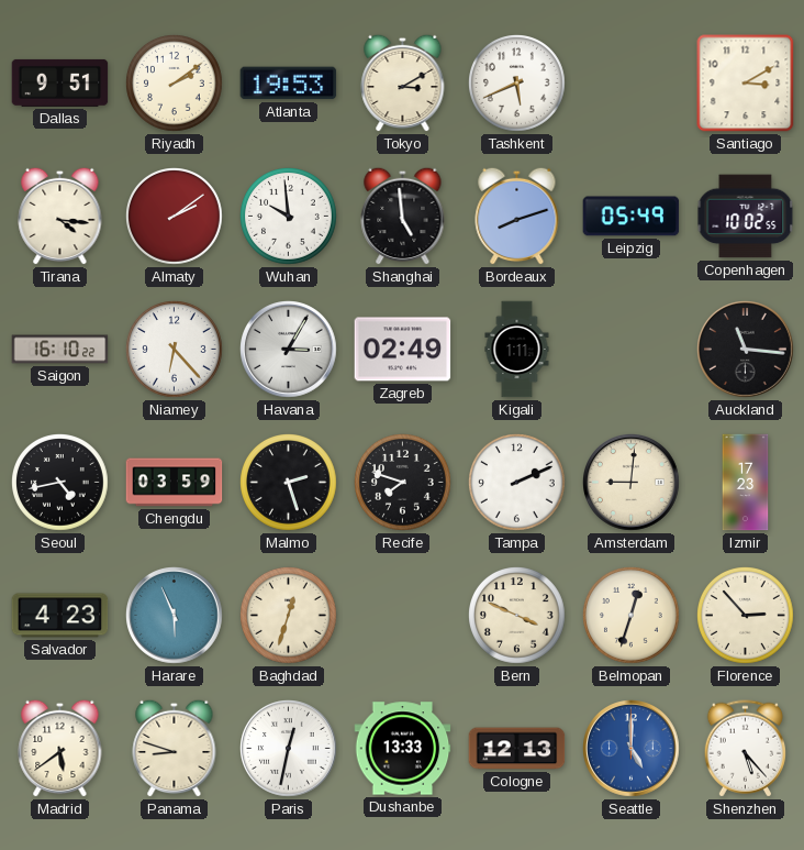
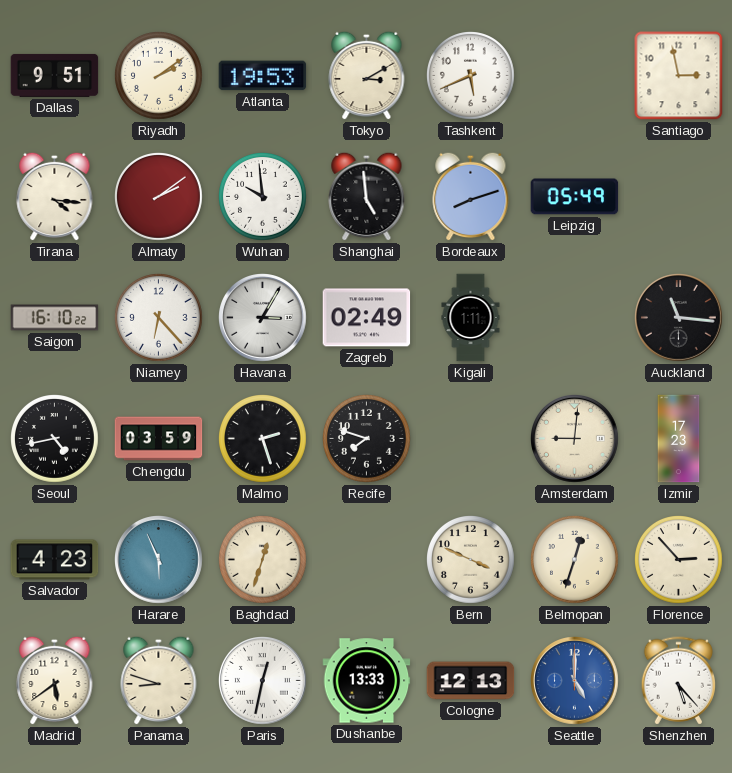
Santiago: 3:10 -> 2:58
Copenhagen: 10:02 -> none
Tampa: 2:11 -> none
